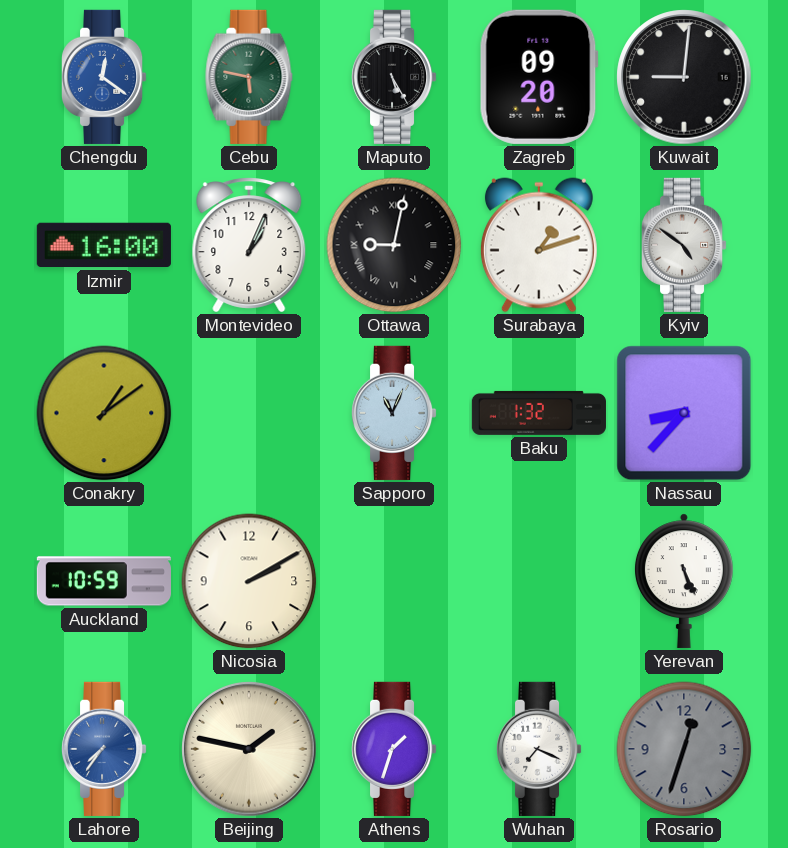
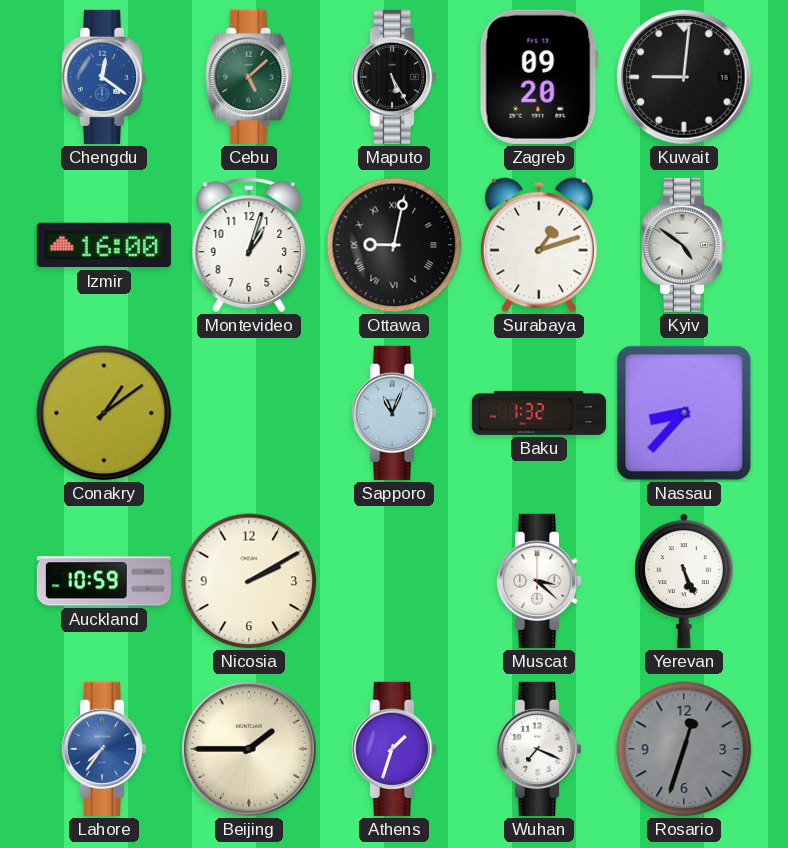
Cebu: 5:47 -> 5:08
Montevideo: 1:04 -> 1:03
Muscat: none -> 3:22
Beijing: 1:47 -> 1:45
